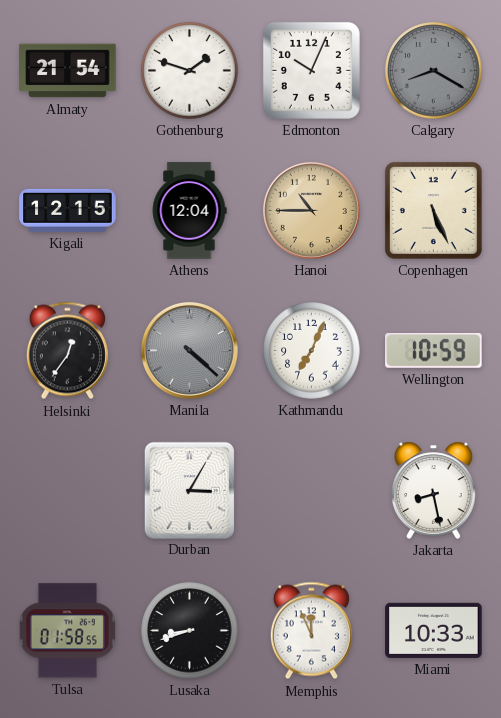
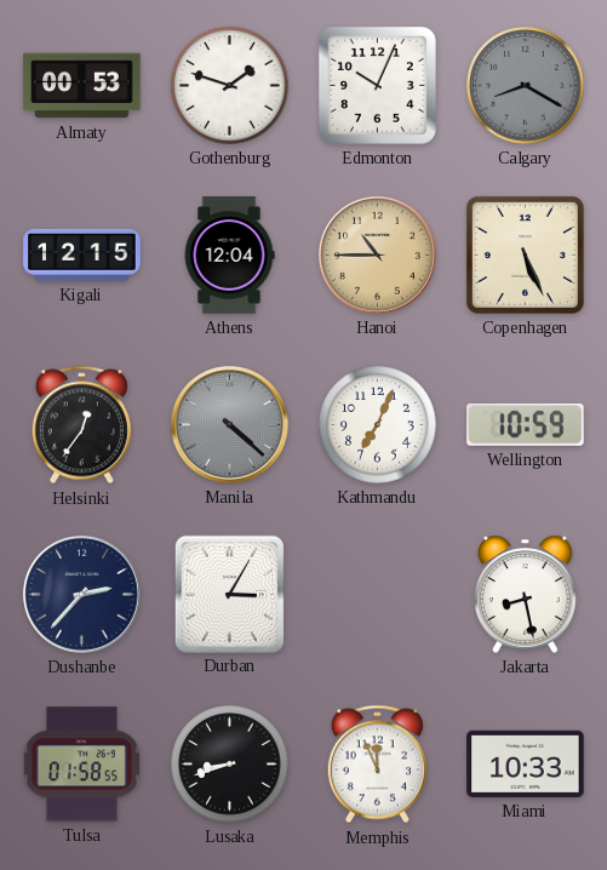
Almaty: 21:54 -> 00:53
Dushanbe: none -> 2:37
